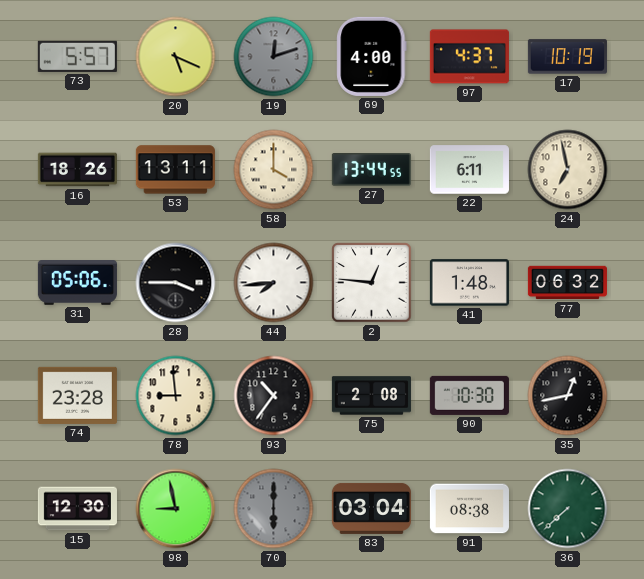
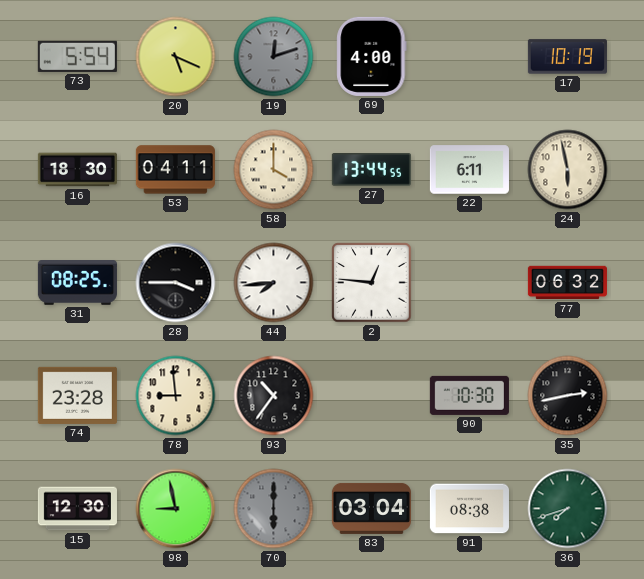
73: 5:57 -> 5:54
97: 4:37 -> none
16: 18:26 -> 18:30
53: 13:11 -> 04:11
24: 6:58 -> 5:58
31: 05:06 -> 08:25
41: 1:48 -> none
75: 2:08 -> none
35: 12:43 -> 2:43
36: 7:38 -> 7:42
